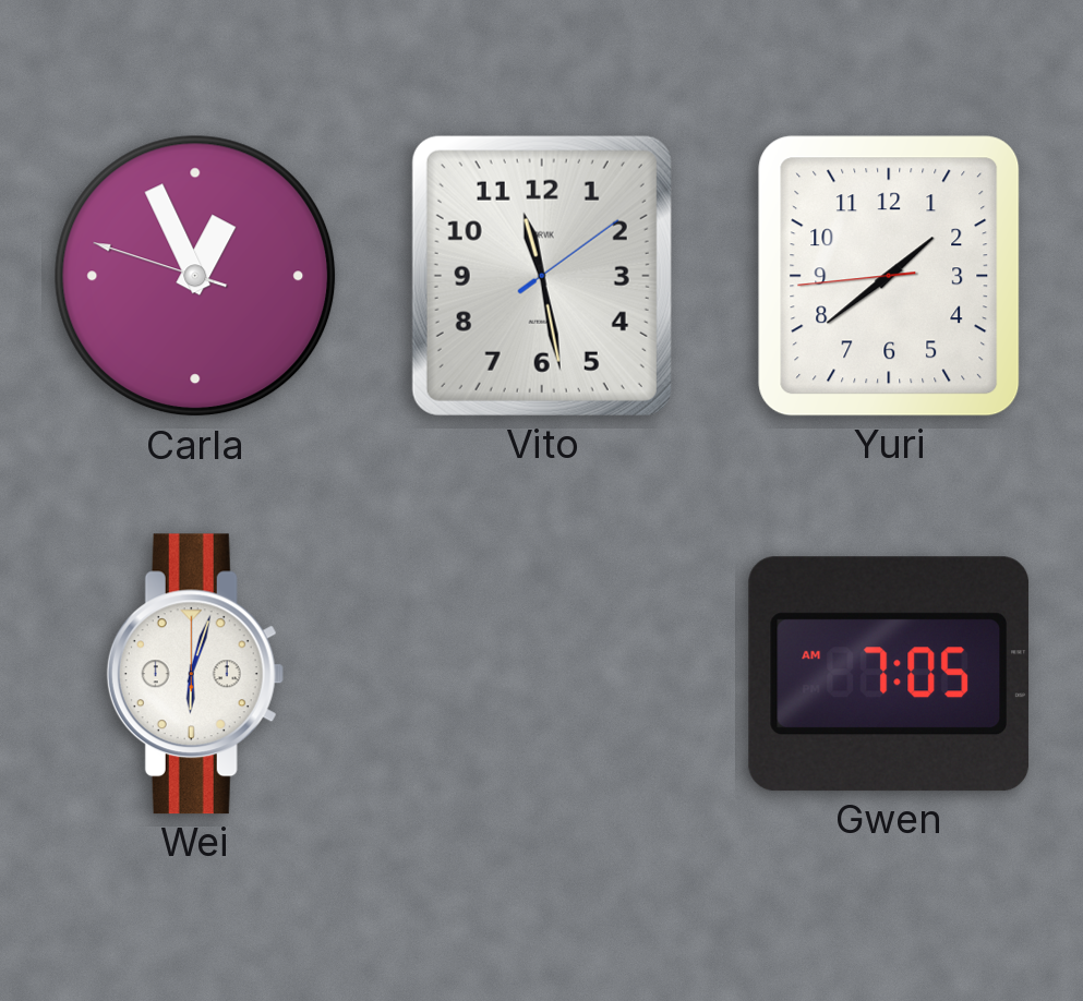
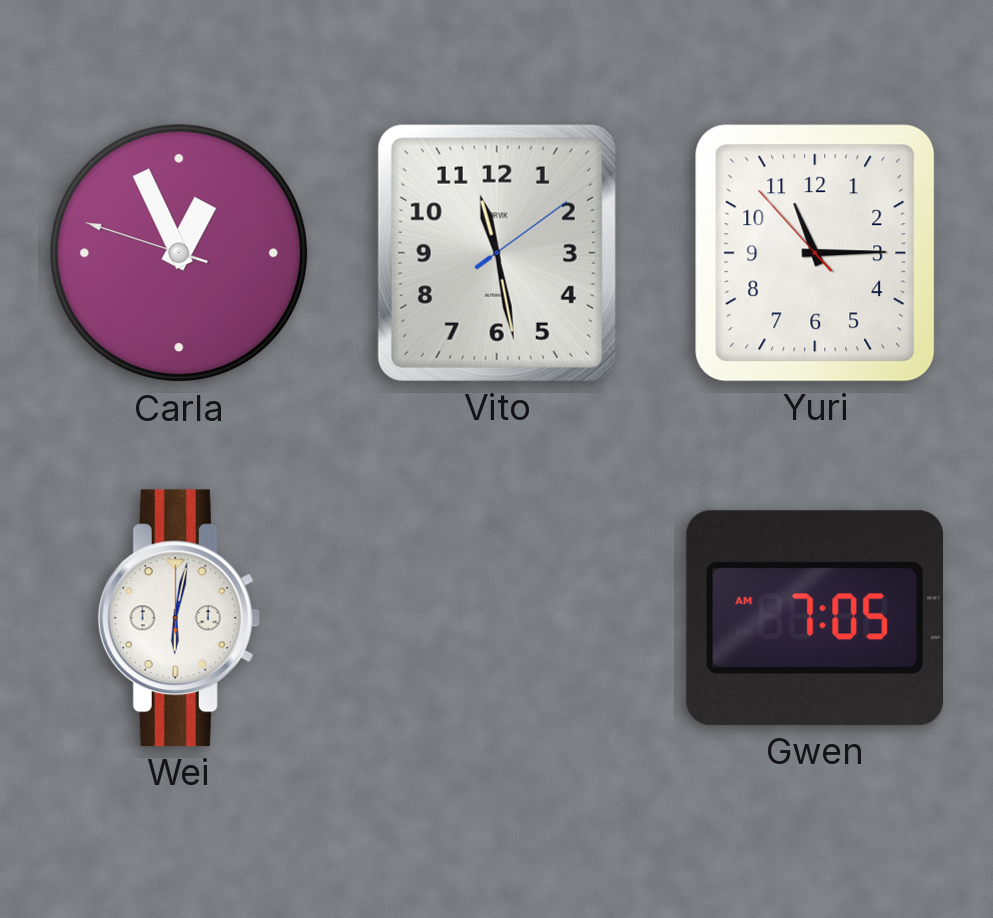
Yuri: 1:38 -> 11:14
Wei: 6:03 -> 6:02
